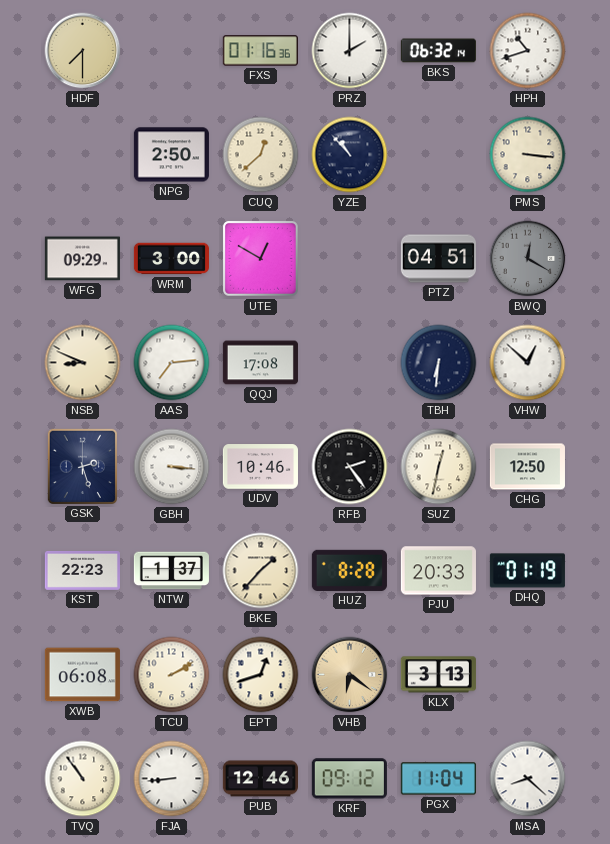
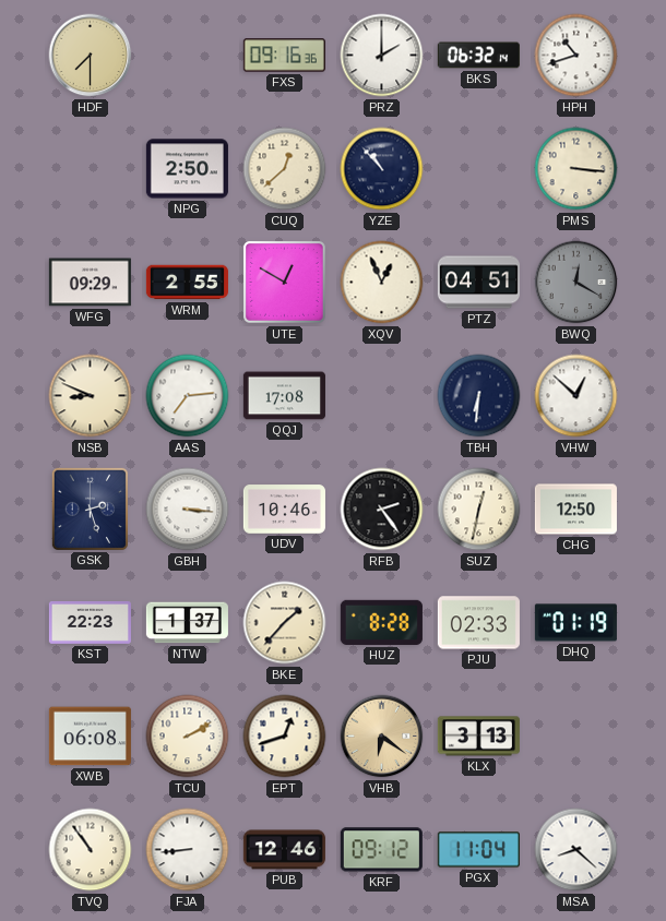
FXS: 01:16 -> 09:16
WRM: 3:00 -> 2:55
XQV: none -> 12:56
PJU: 20:33 -> 02:33
